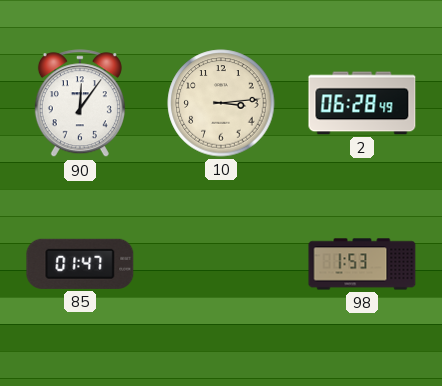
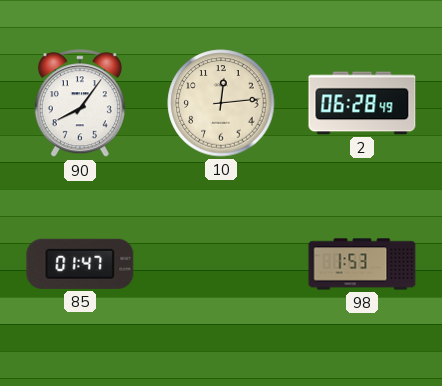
90: 12:06 -> 8:06
10: 3:14 -> 12:14
